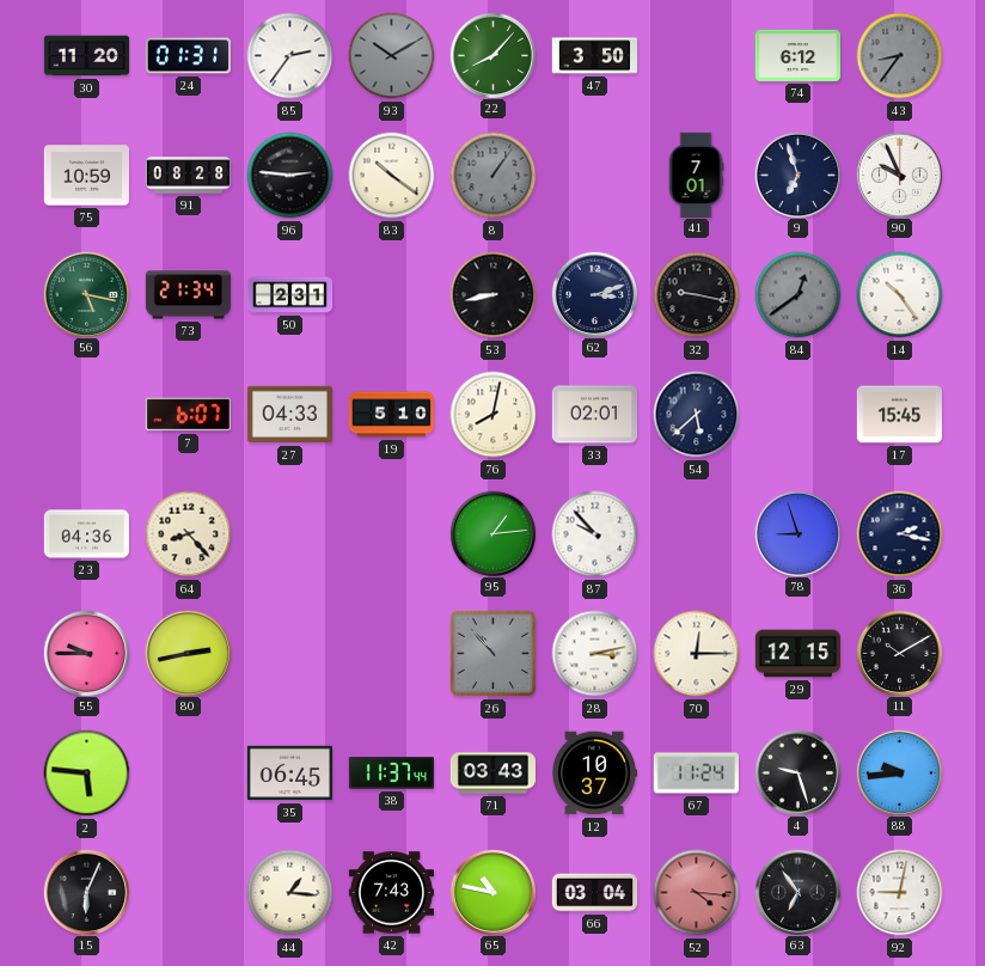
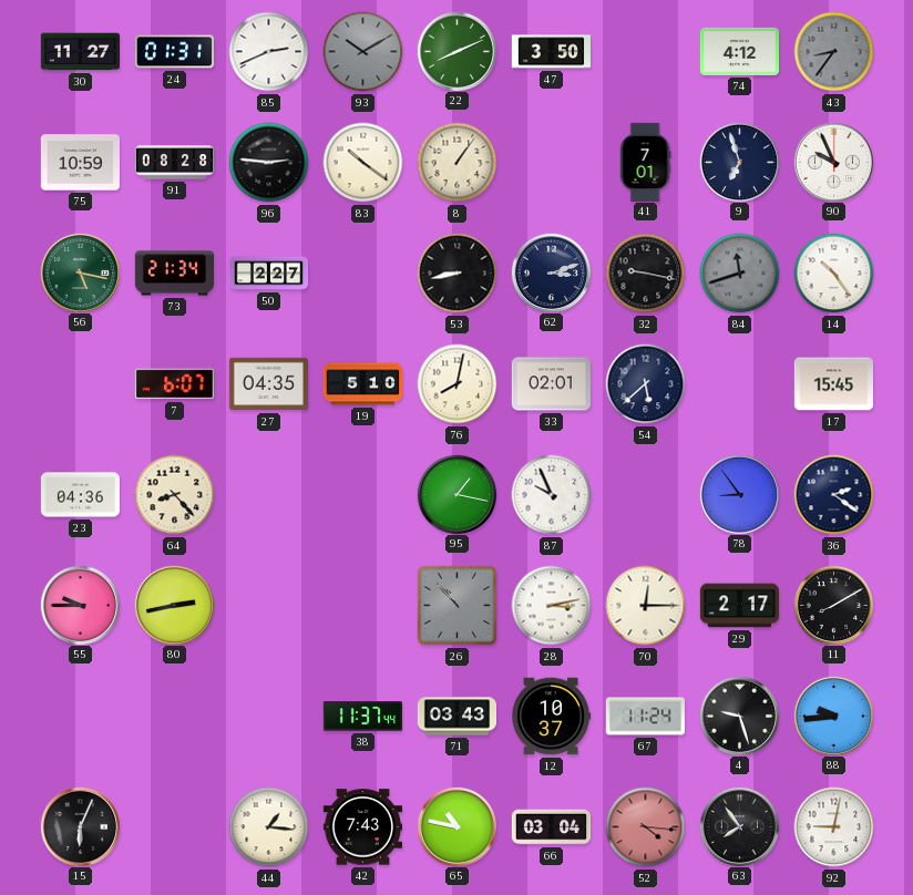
30: 11:20 -> 11:27
85: 2:36 -> 2:41
22: 8:07 -> 8:11
74: 6:12 -> 4:12
8 dial: grey -> cream
50: 2:31 -> 2:27
84: 12:39 -> 11:42
27: 04:33 -> 04:35
95: 1:14 -> 1:17
87: 9:53 -> 9:56
78: 8:57 -> 8:54
36: 2:17 -> 2:21
29: 12:15 -> 2:17
11: 10:10 -> 8:10
2: 5:46 -> none
35: 06:45 -> none
63: 6:54 -> 7:54
